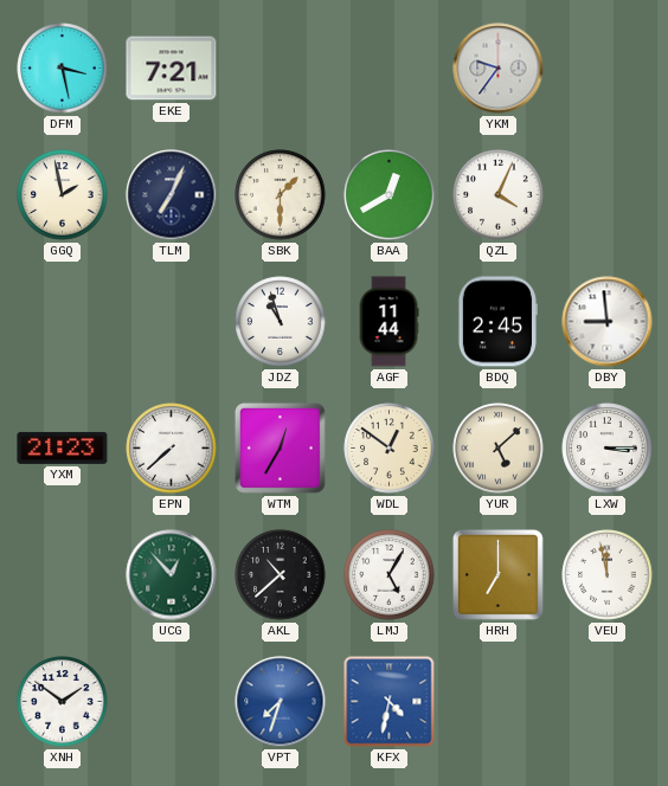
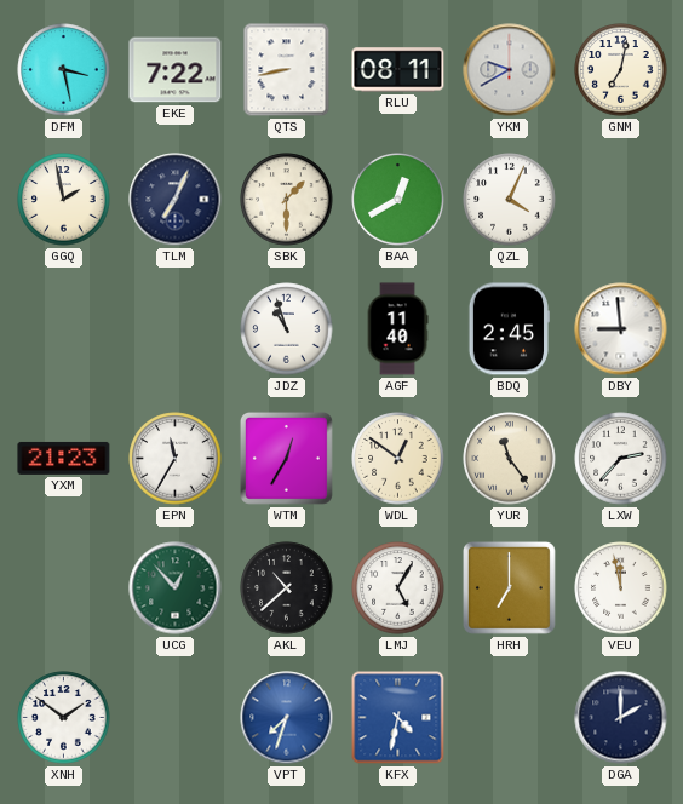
EKE: 7:21 -> 7:22
QTS: none -> 8:43
RLU: none -> 08:11
YKM: 9:36 -> 9:40
GNM: none -> 7:02
AGF: 11:44 -> 11:40
EPN: 7:38 -> 11:35
YUR: 5:08 -> 11:24
LXW: 3:15 -> 2:37
DGA: none -> 2:00
